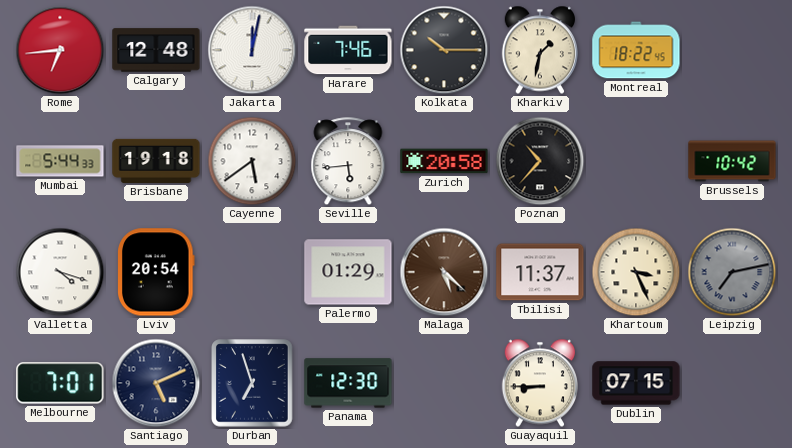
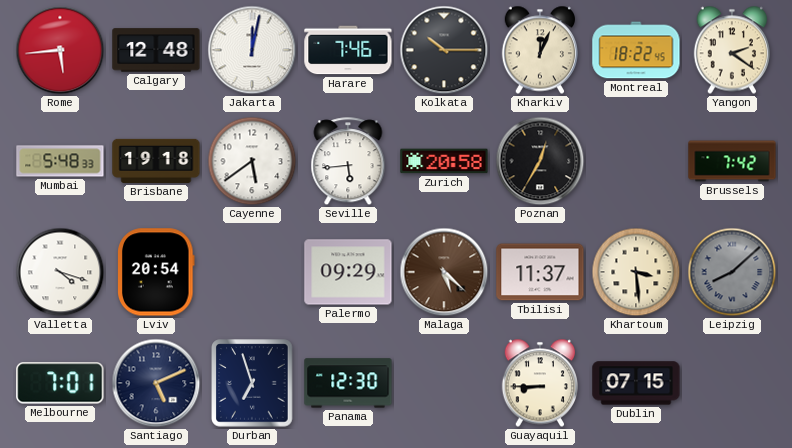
Rome: 6:44 -> 5:44
Kharkiv: 1:32 -> 12:04
Yangon: none -> 2:21
Mumbai: 5:44 -> 5:48
Poznan: 10:37 -> 12:35
Brussels: 10:42 -> 7:42
Palermo: 01:29 -> 09:29
Khartoum: 3:26 -> 3:29
Leipzig: 7:13 -> 8:08
